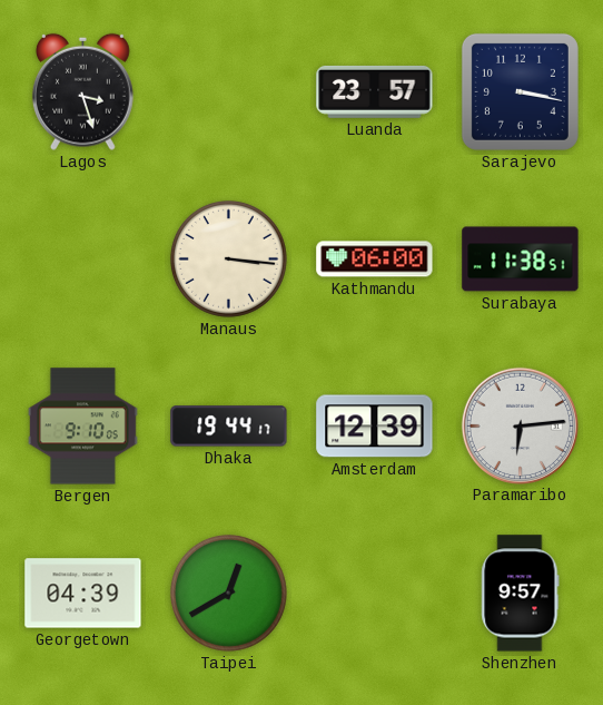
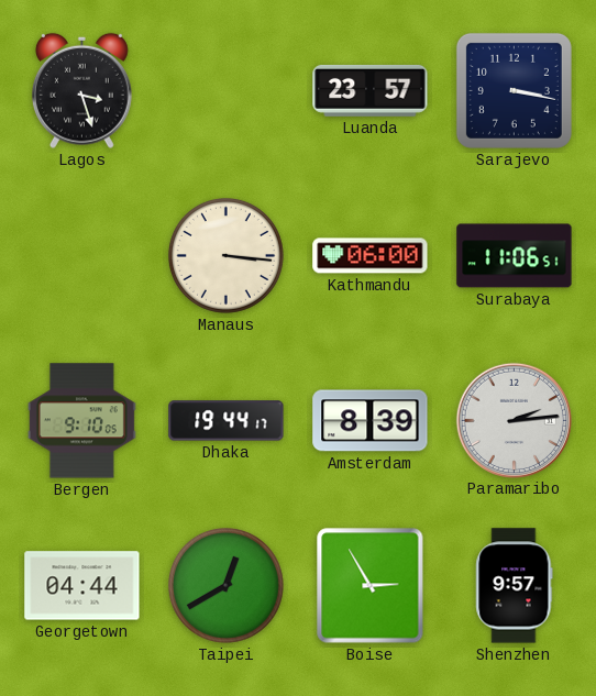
Surabaya: 11:38 -> 11:06
Amsterdam: 12:39 -> 8:39
Paramaribo: 6:14 -> 2:14
Georgetown: 04:39 -> 04:44
Boise: none -> 2:55
